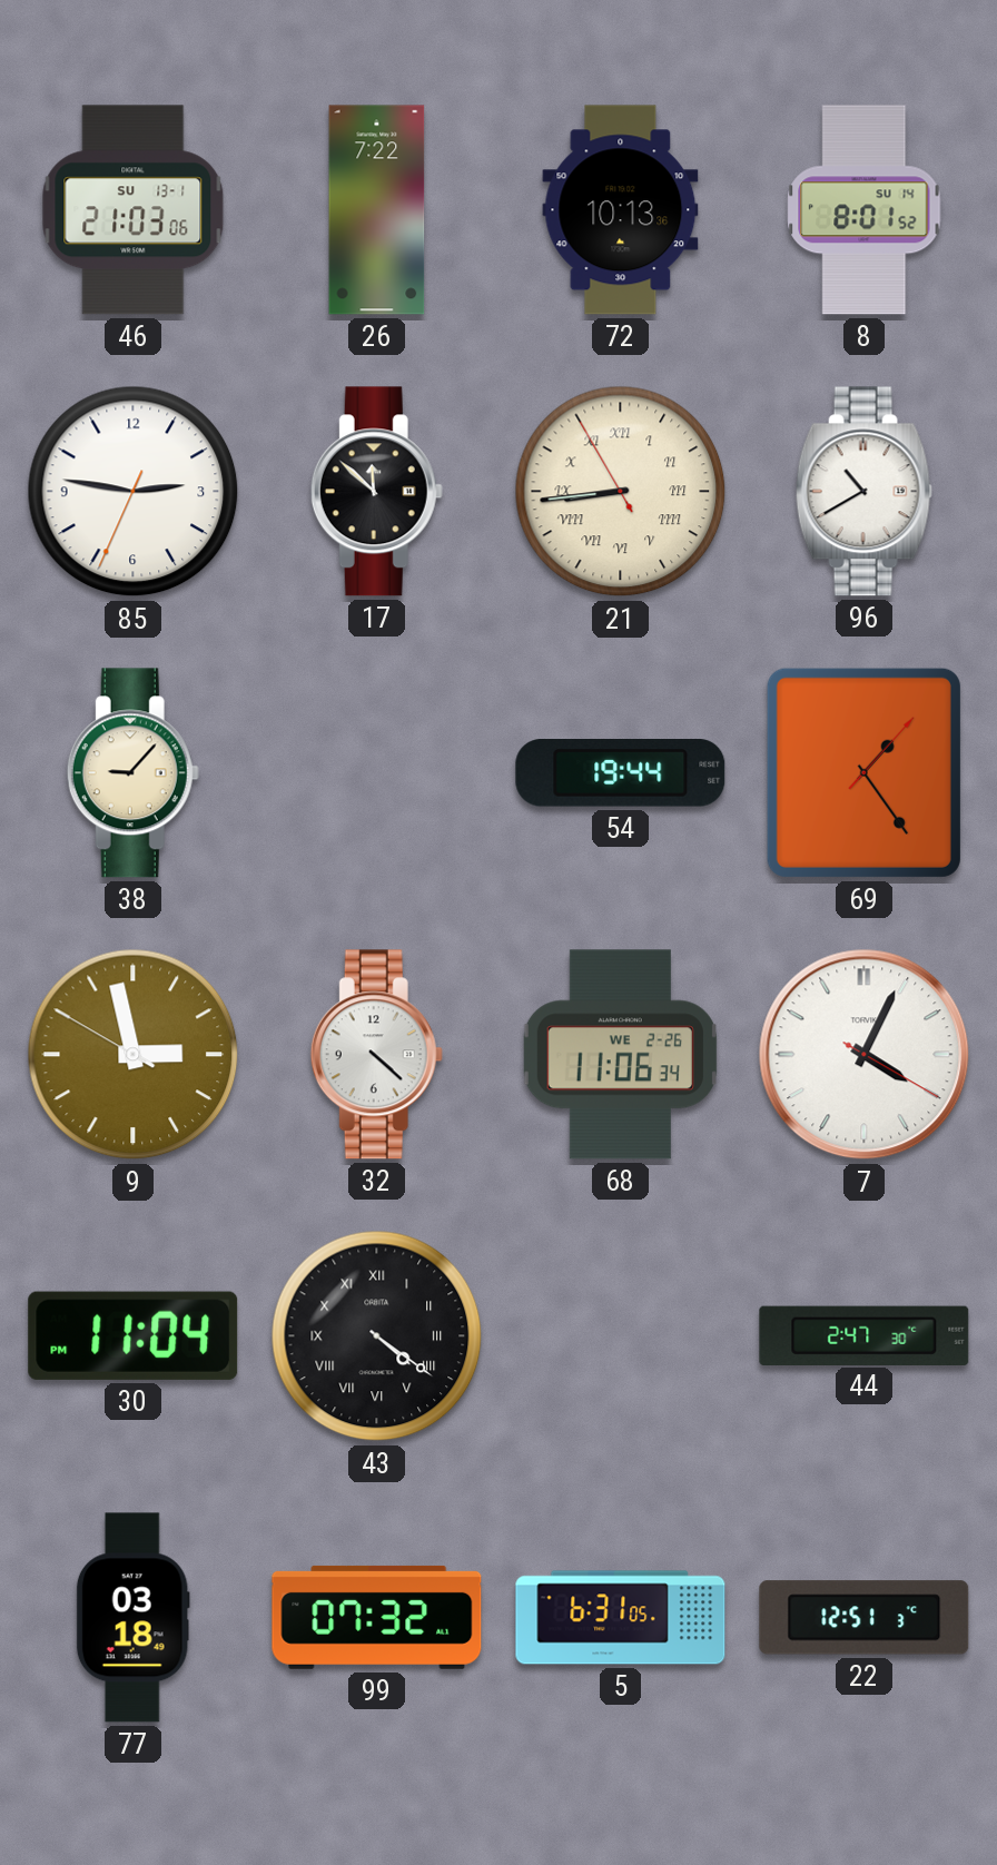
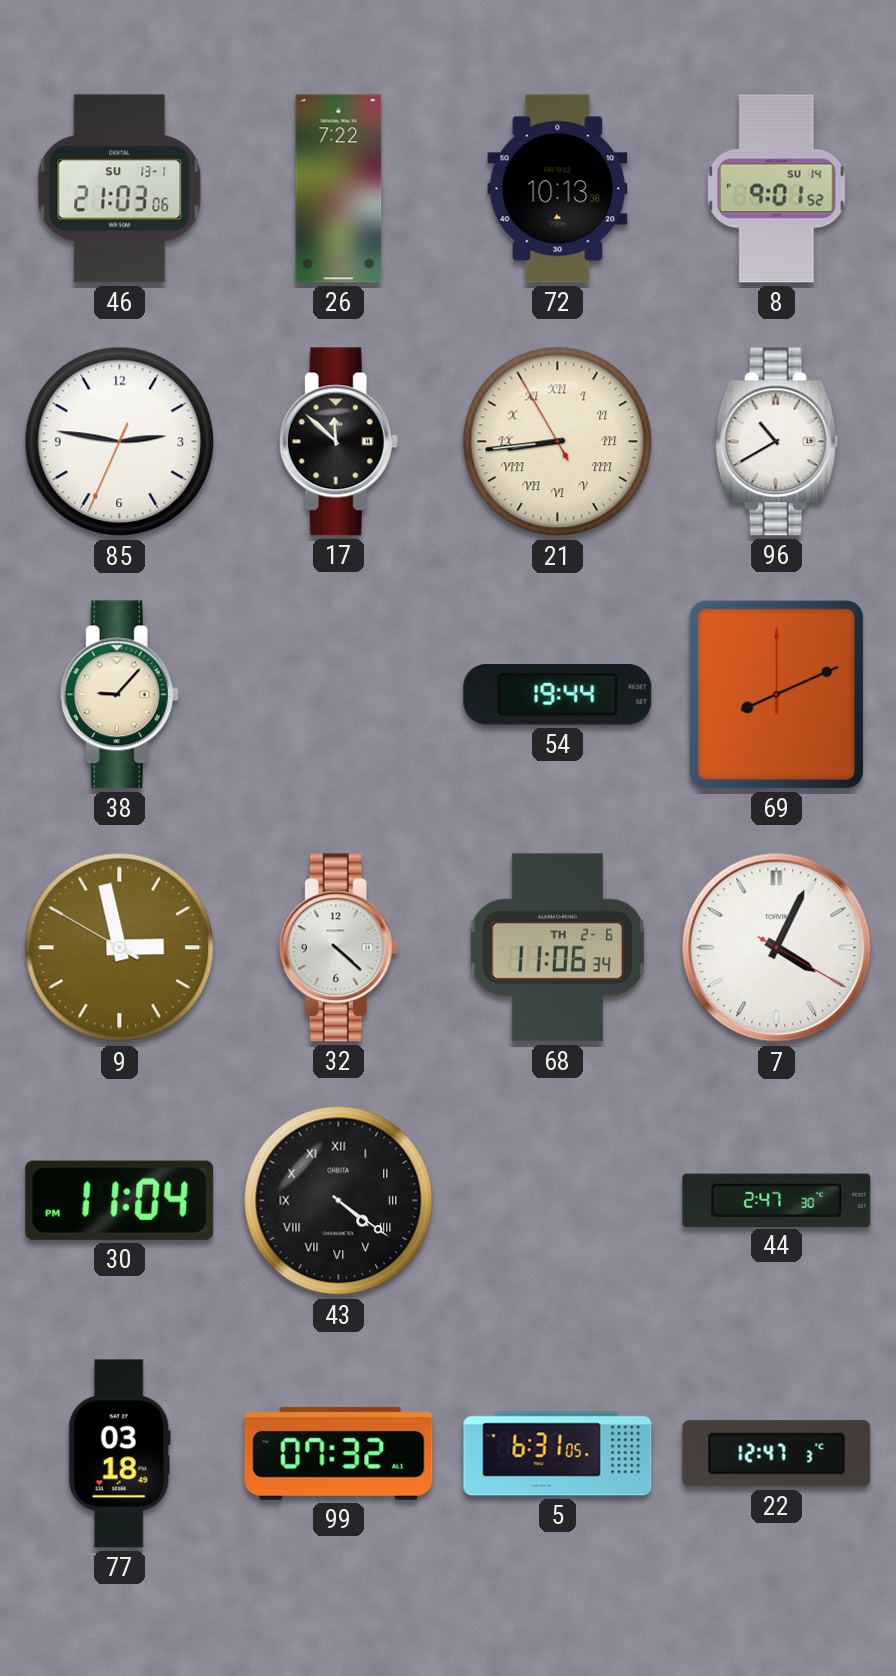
8: 8:01 -> 9:01
69: 1:24 -> 8:11
68 date: WE 2-26 -> TH 2-6
22: 12:51 -> 12:47
